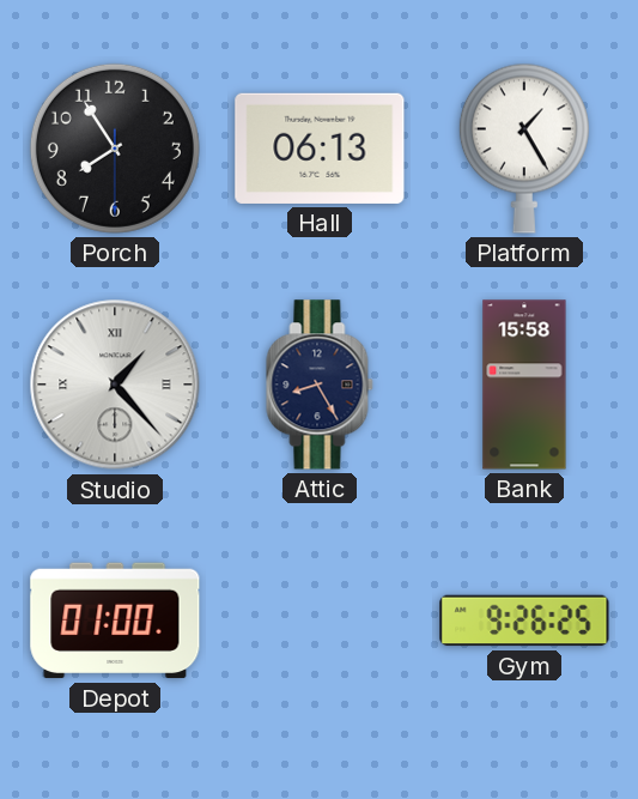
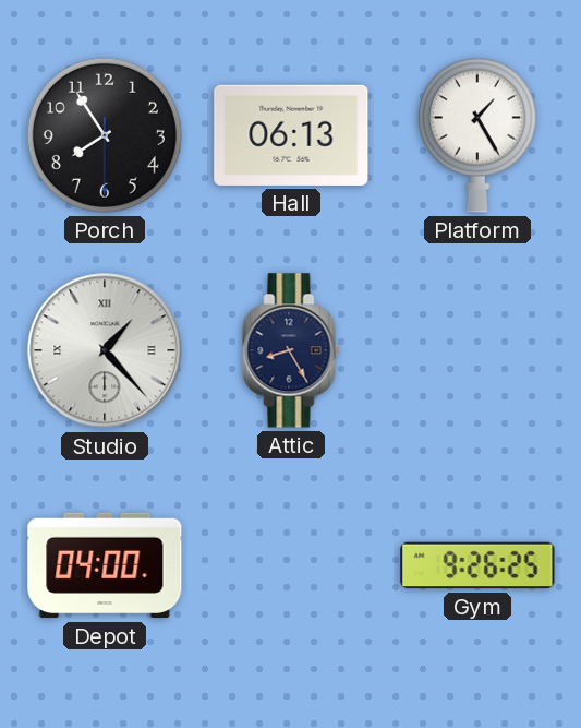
Bank: 15:58 -> none
Depot: 01:00 -> 04:00
